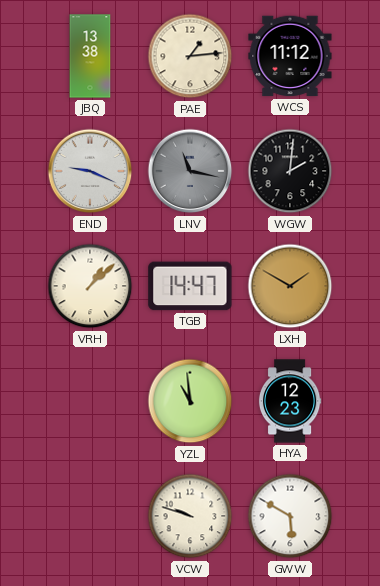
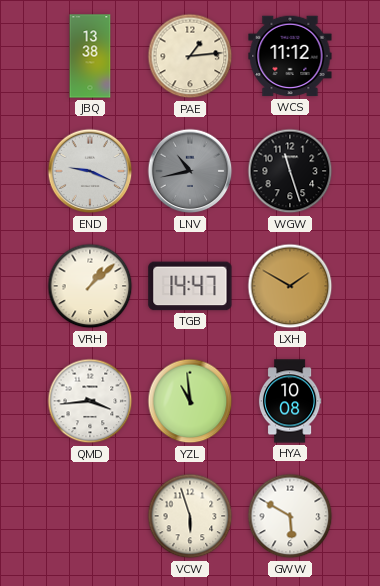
LNV: 11:17 -> 10:43
WGW: 2:01 -> 11:27
QMD: none -> 3:44
HYA: 12:23 -> 10:08
VCW: 9:48 -> 5:57
